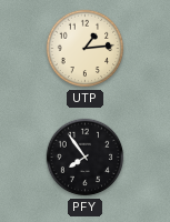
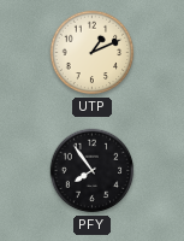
UTP: 1:14 -> 1:11
